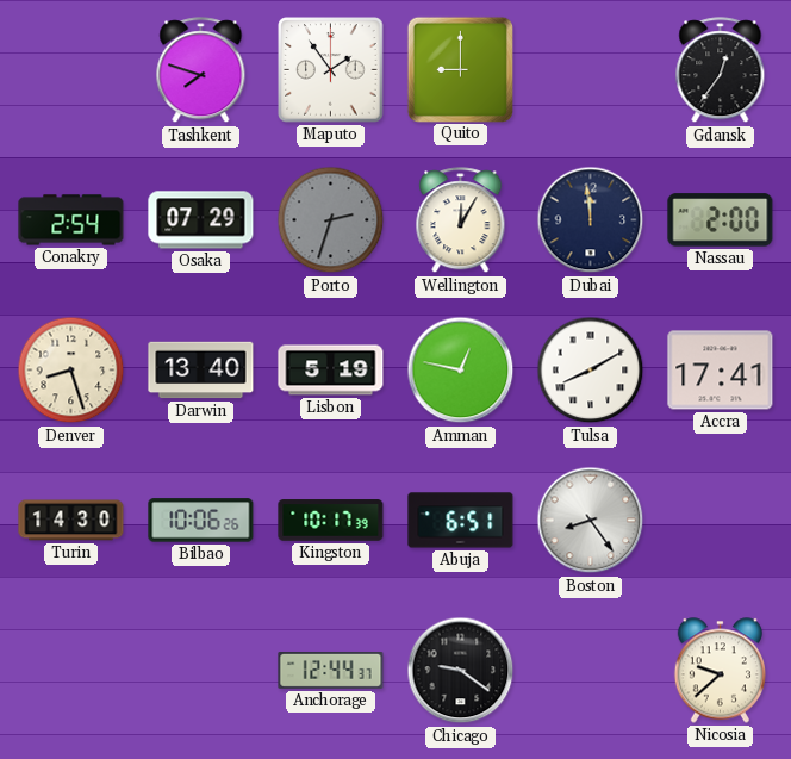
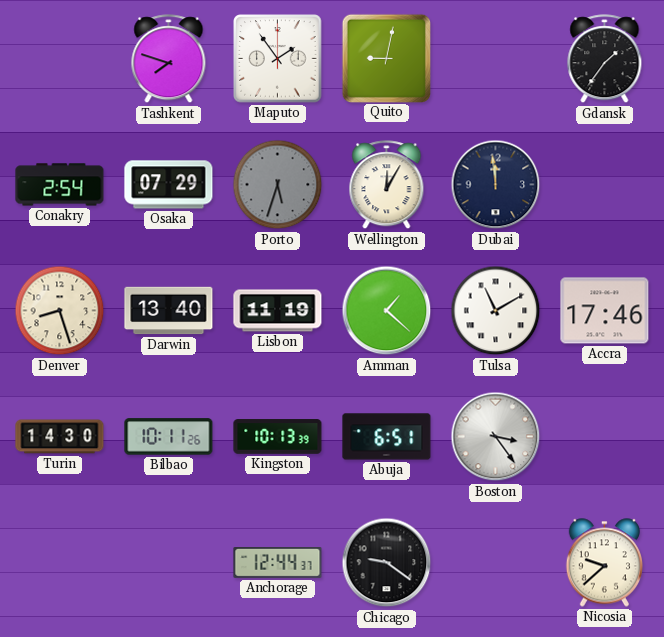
Quito: 9:00 -> 9:02
Gdansk: 12:36 -> 1:36
Porto: 2:33 -> 5:33
Nassau: 2:00 -> none
Lisbon: 5:19 -> 11:19
Amman: 12:47 -> 1:22
Tulsa: 8:10 -> 11:10
Accra: 17:41 -> 17:46
Bilbao: 10:06 -> 10:11
Kingston: 10:17 -> 10:13
Boston: 8:24 -> 3:24
